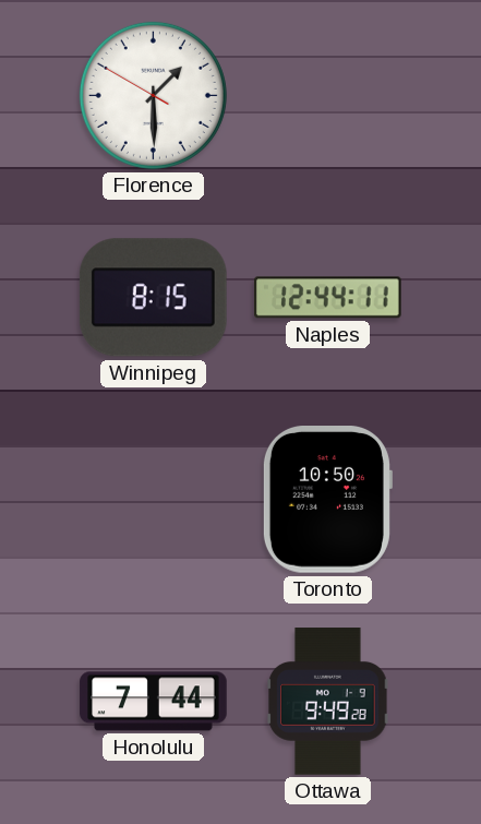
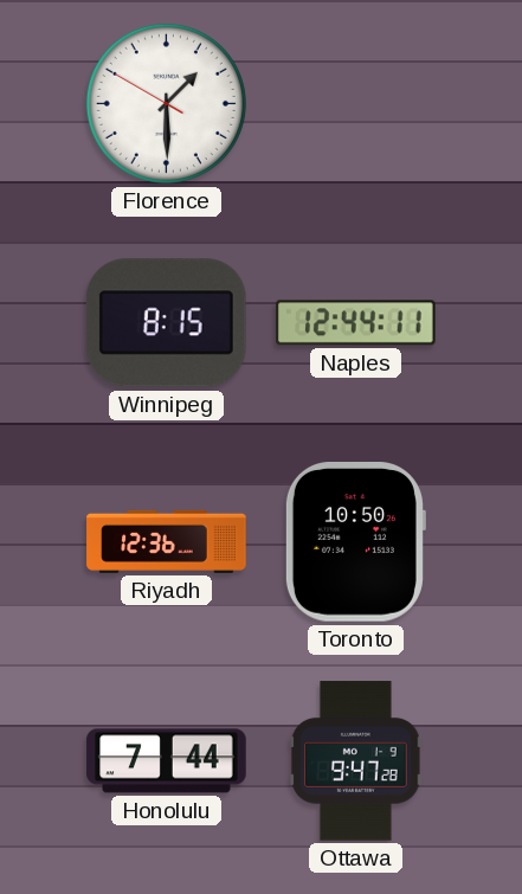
Riyadh: none -> 12:36
Ottawa: 9:49 -> 9:47
